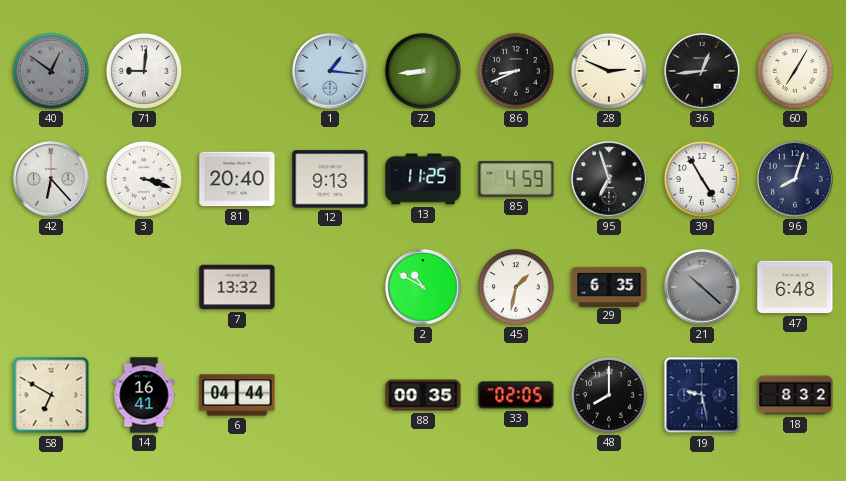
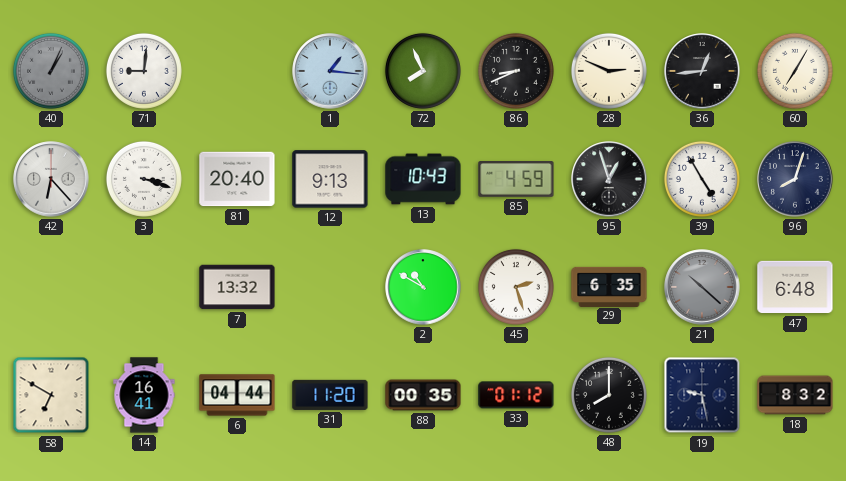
40: 12:51 -> 1:04
72: 8:44 -> 7:56
13: 11:25 -> 10:43
95: 6:57 -> 12:57
45: 1:32 -> 2:27
31: none -> 11:20
33: 02:05 -> 01:12
